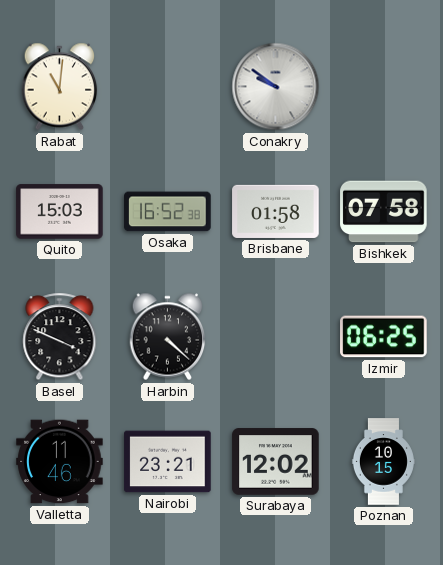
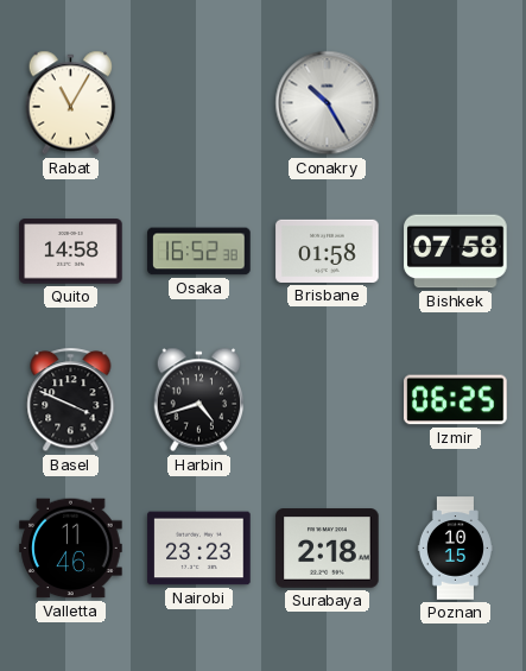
Rabat: 11:01 -> 11:05
Conakry: 9:51 -> 10:25
Quito: 15:03 -> 14:58
Harbin: 4:22 -> 4:42
Nairobi: 23:21 -> 23:23
Surabaya: 12:02 -> 2:18
